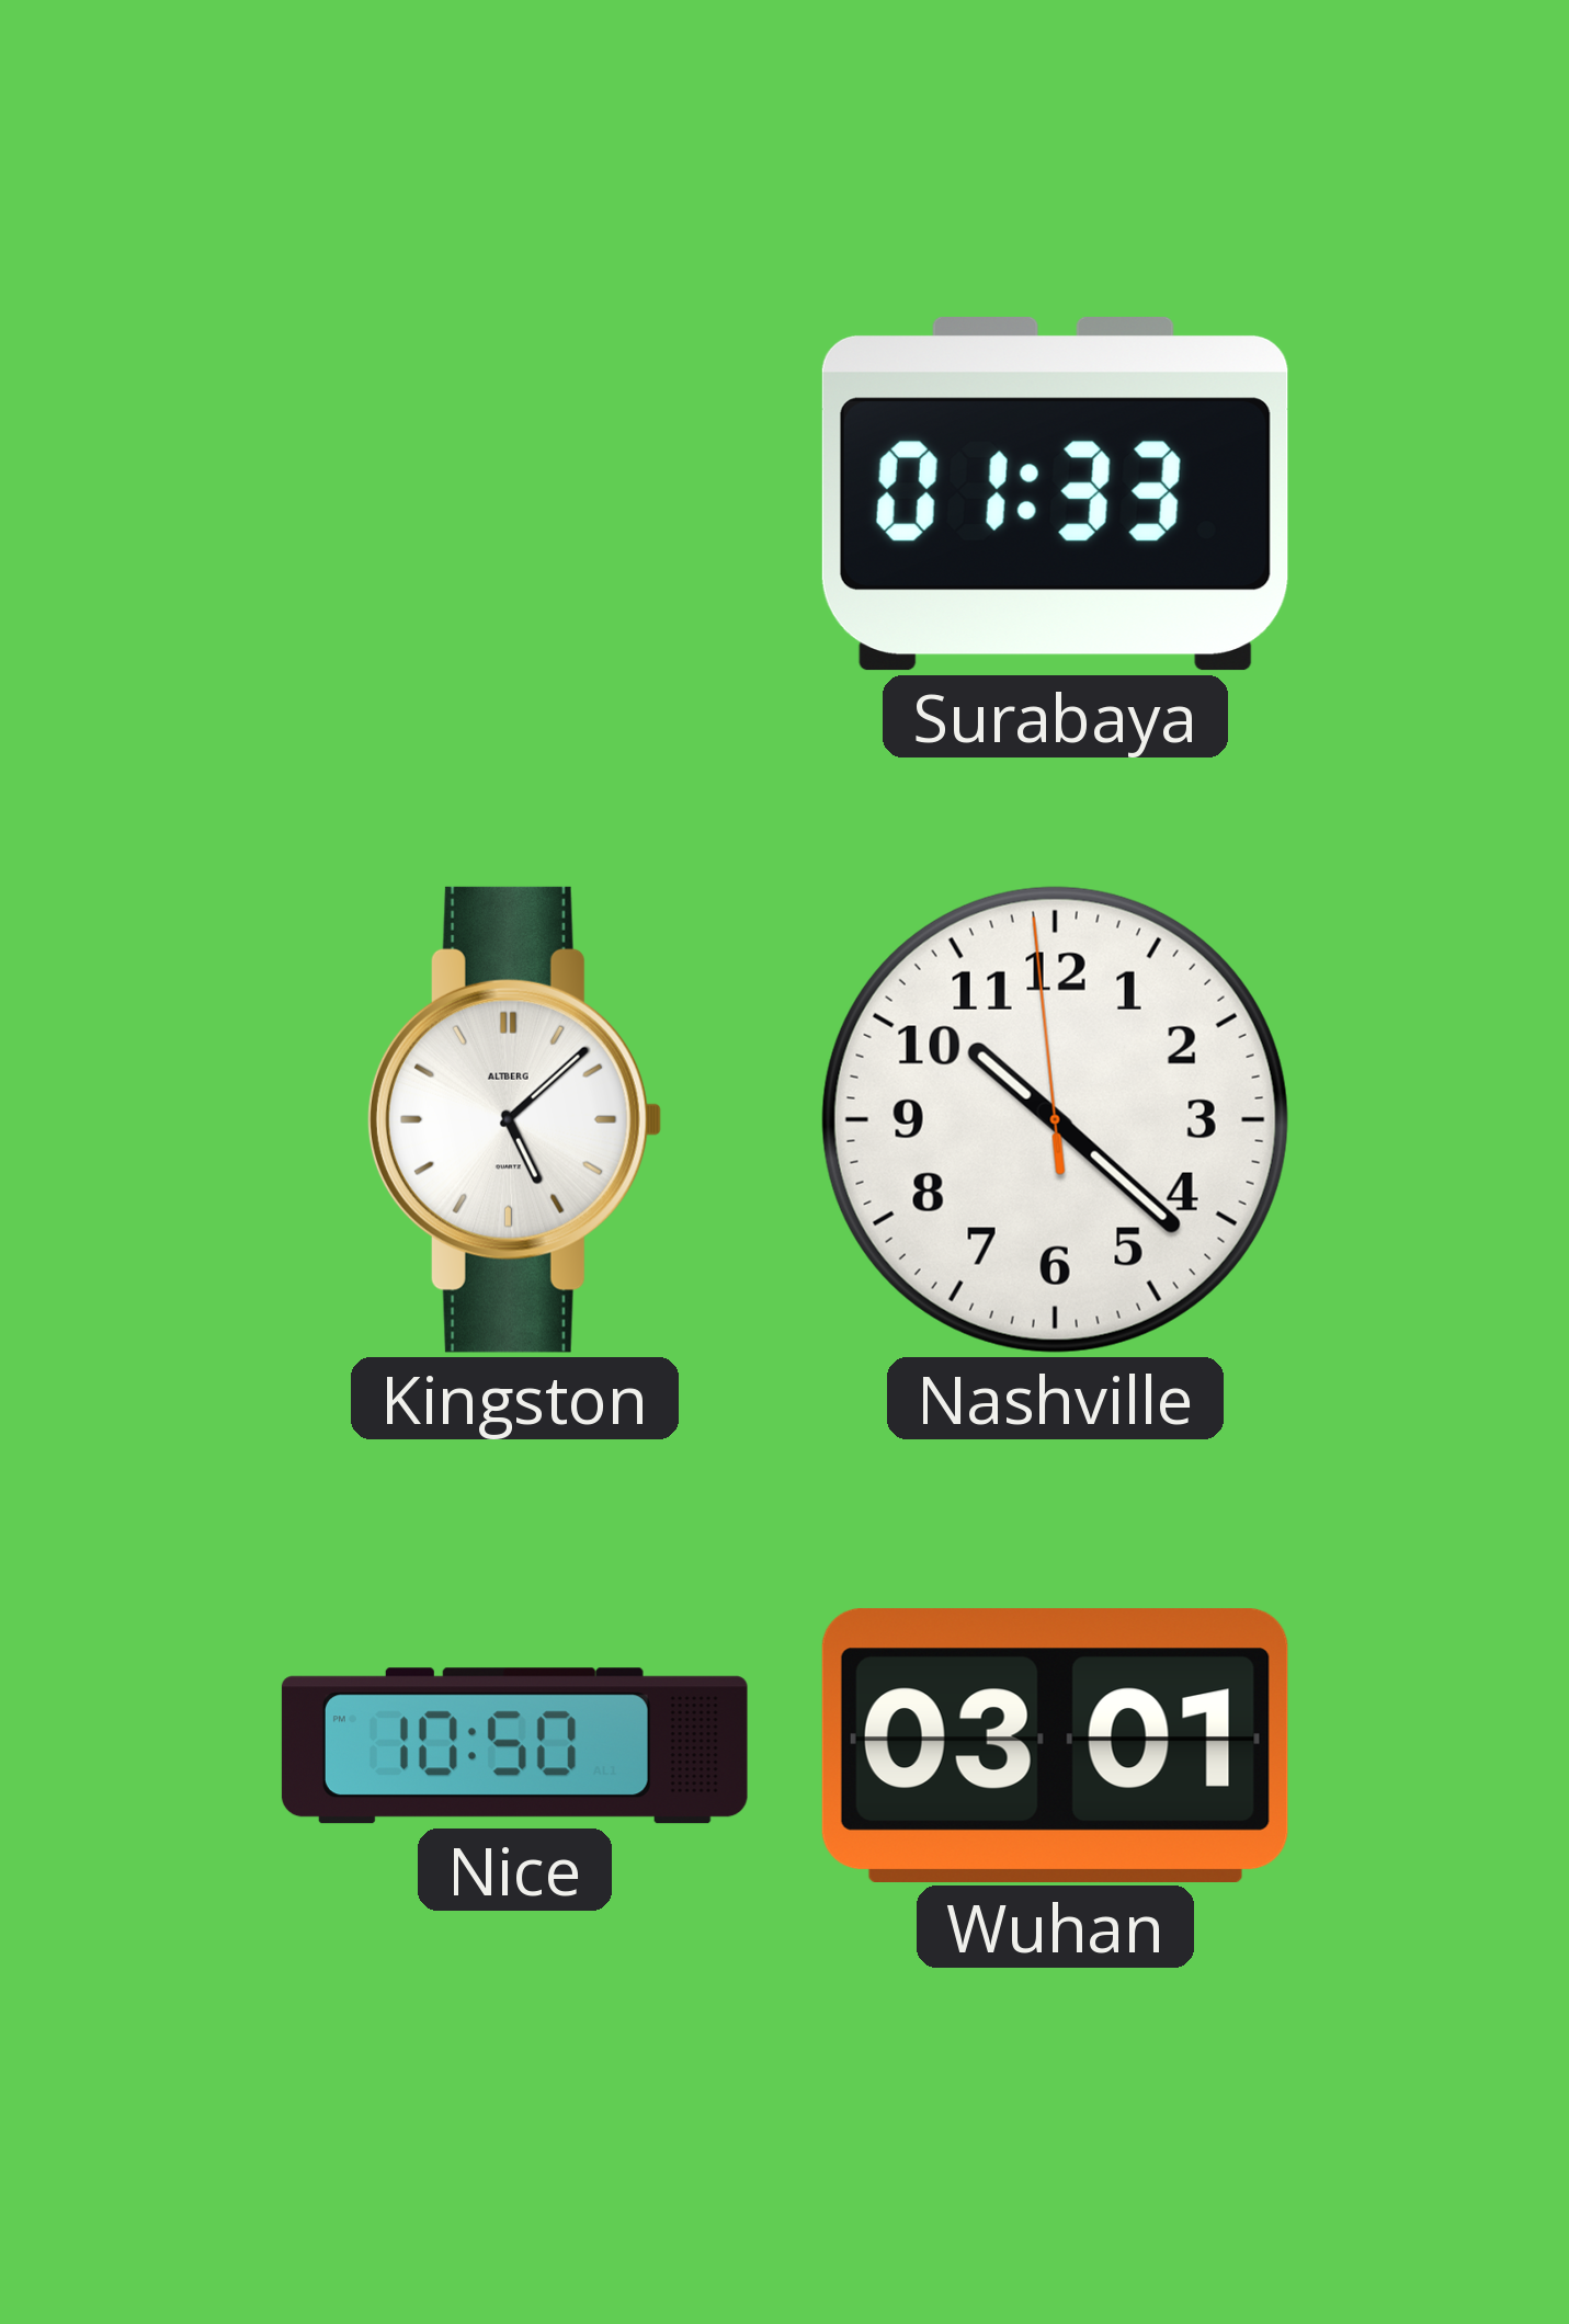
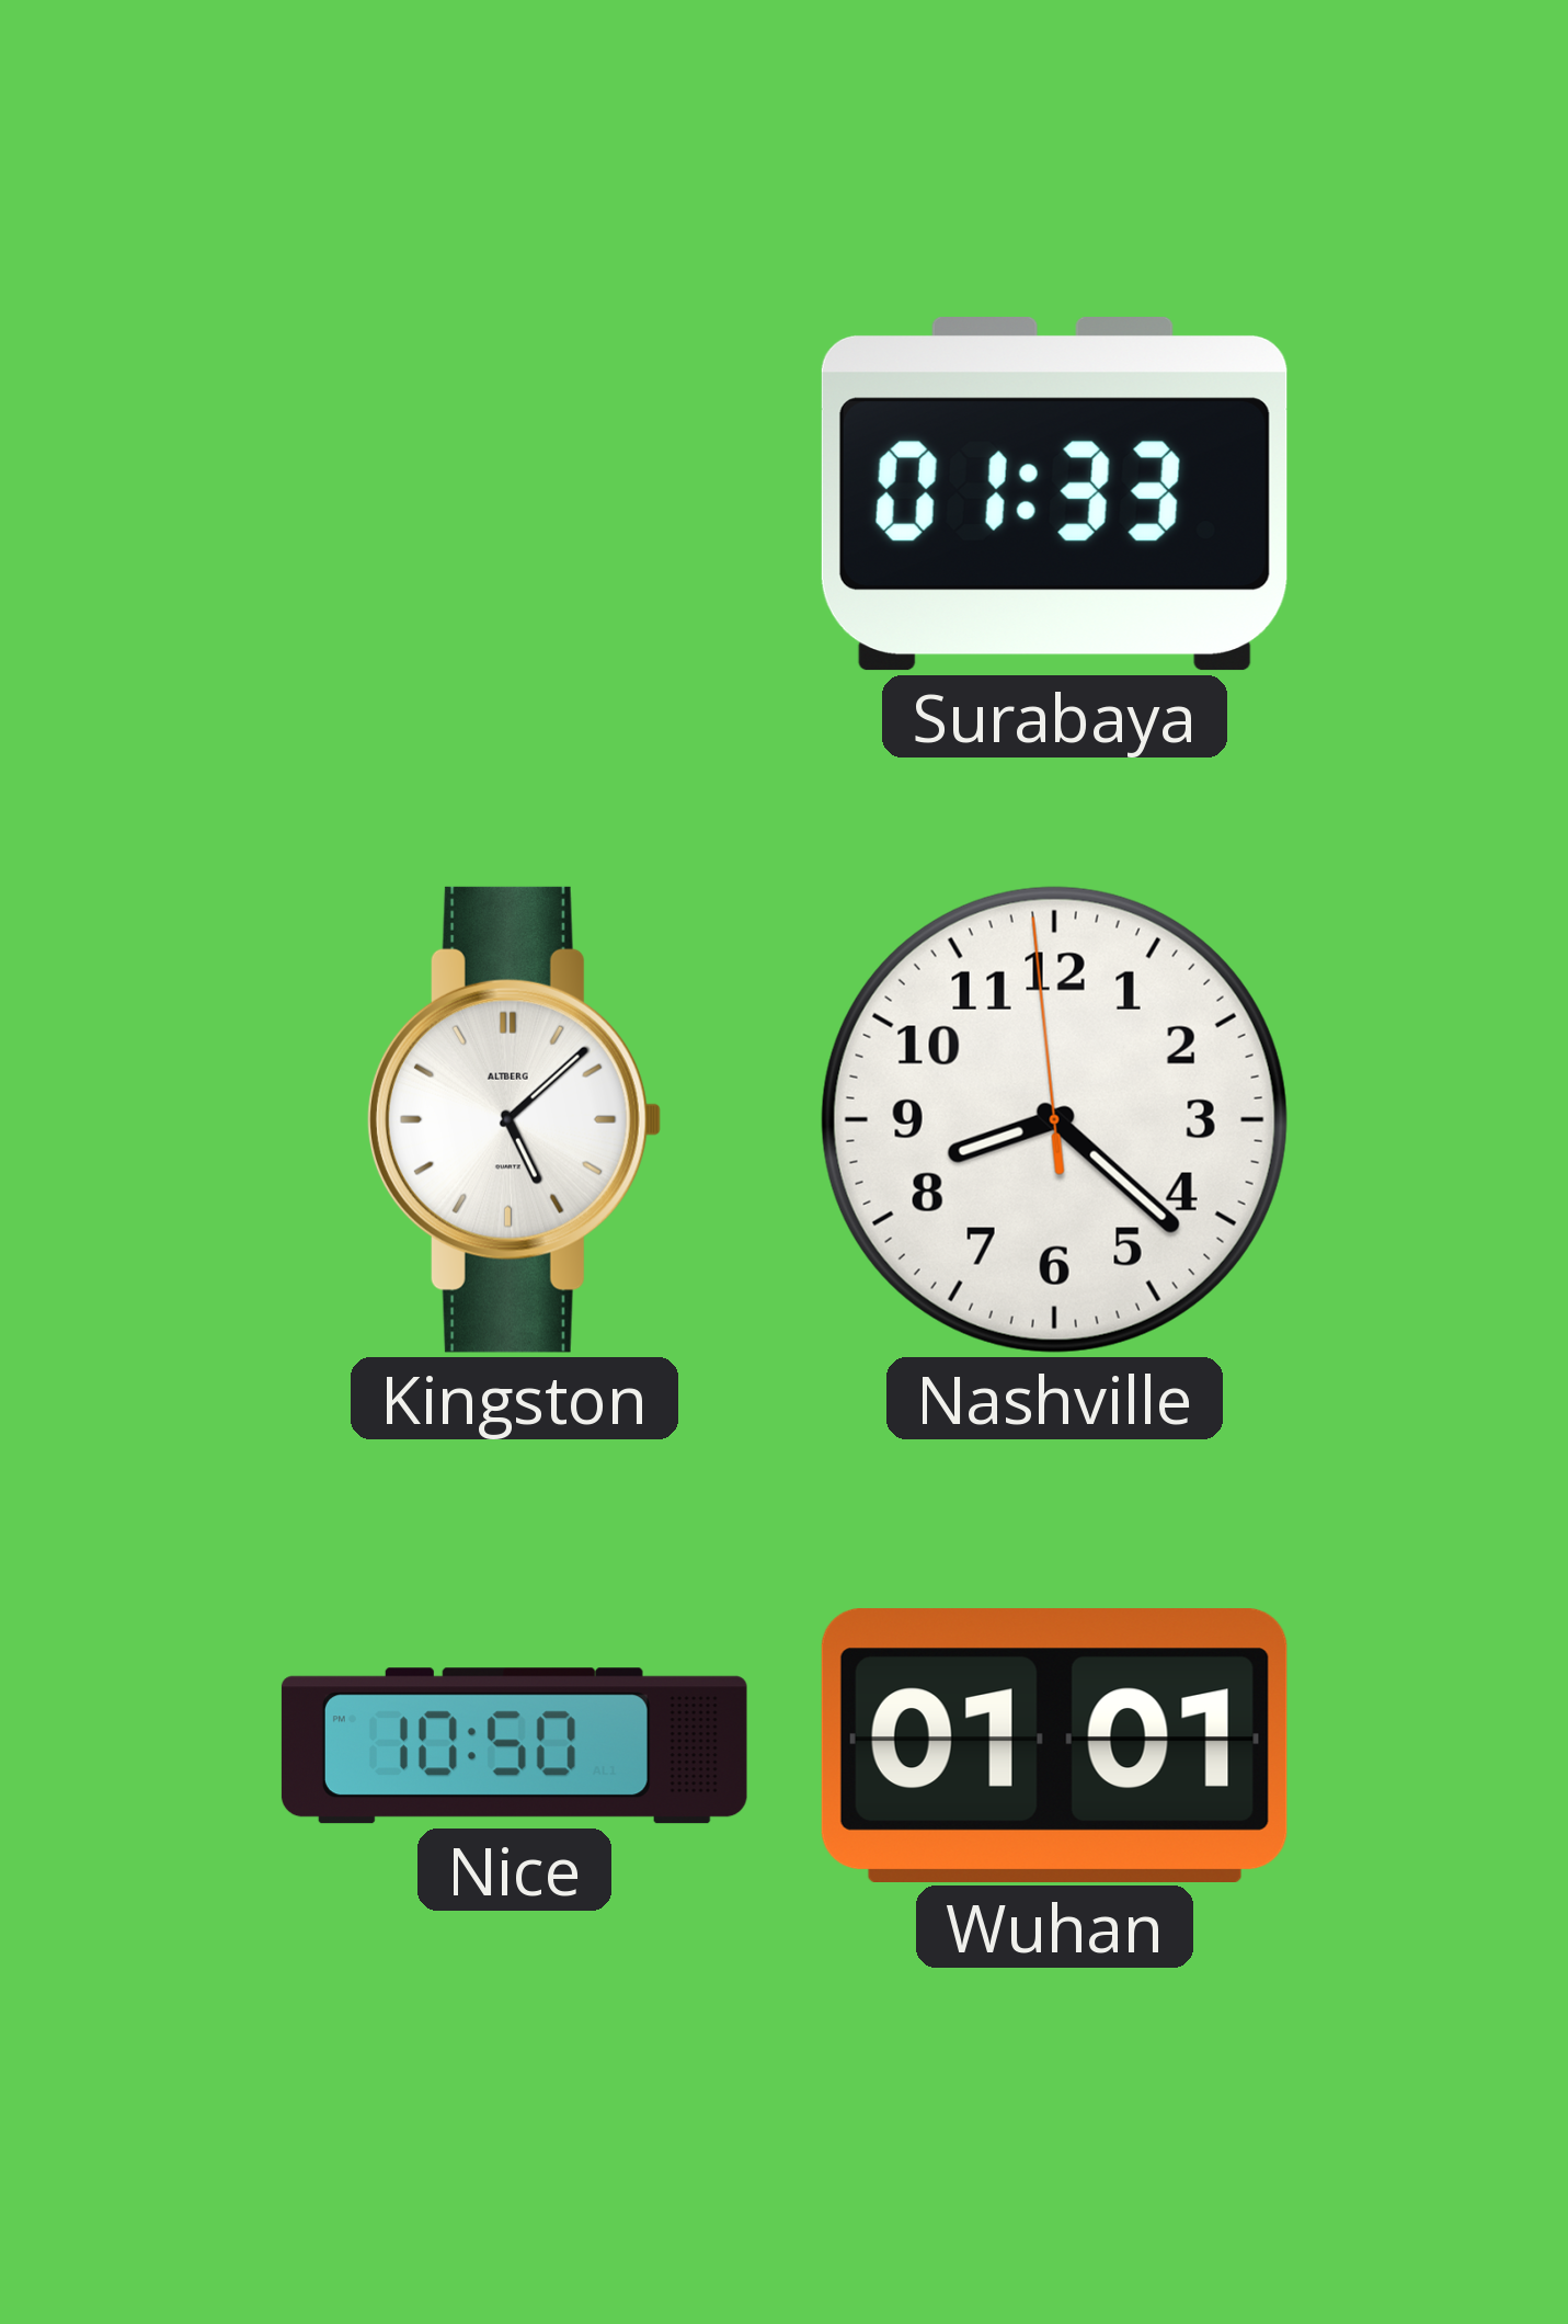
Nashville: 10:21 -> 8:21
Wuhan: 03:01 -> 01:01
